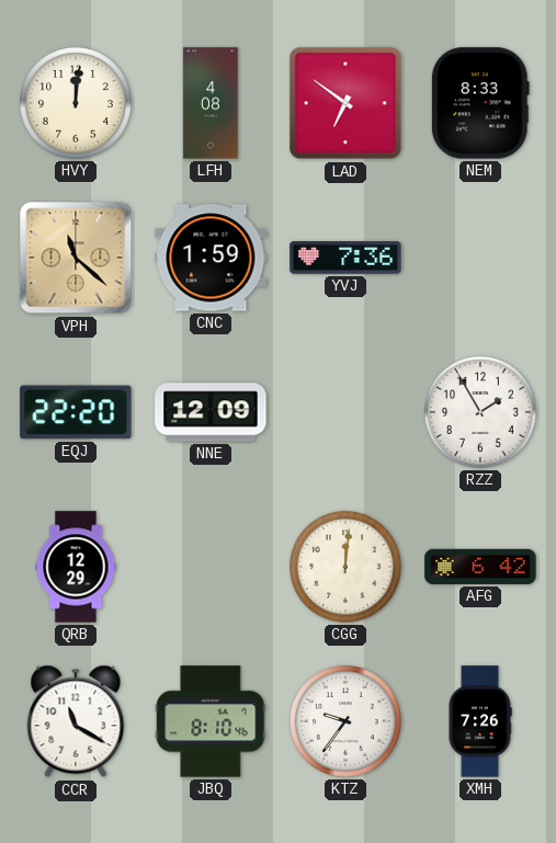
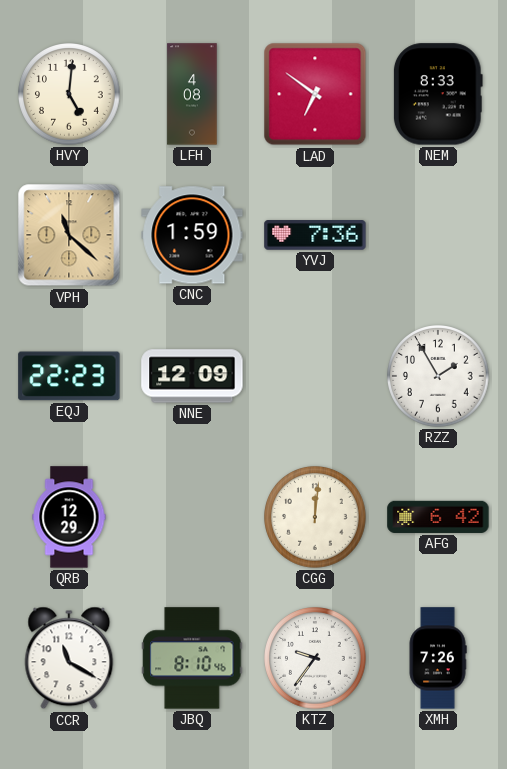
HVY: 12:01 -> 5:01
EQJ: 22:20 -> 22:23
